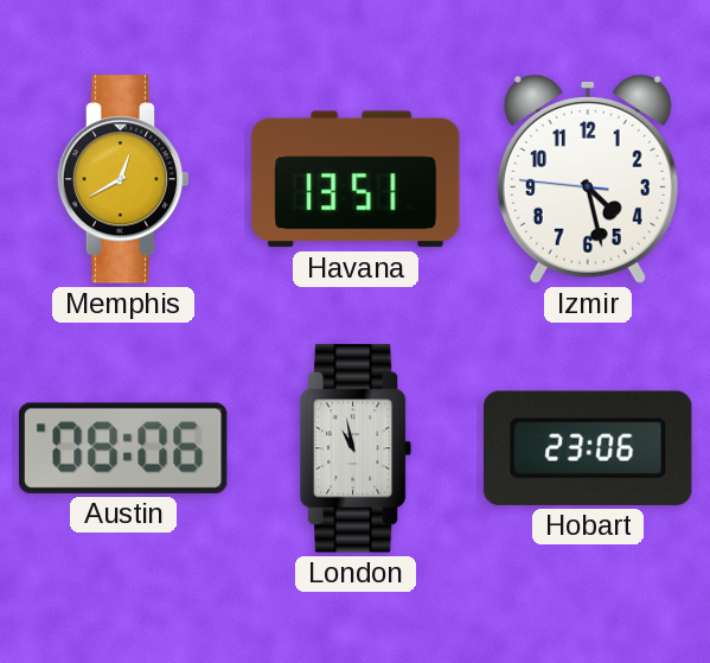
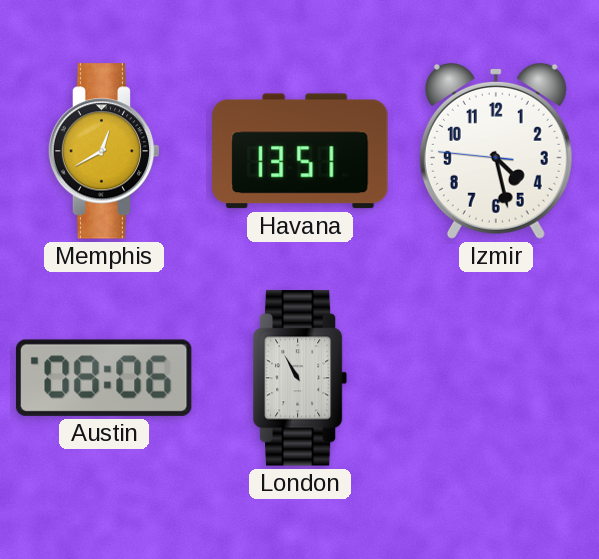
London: 10:58 -> 10:55
Hobart: 23:06 -> none
